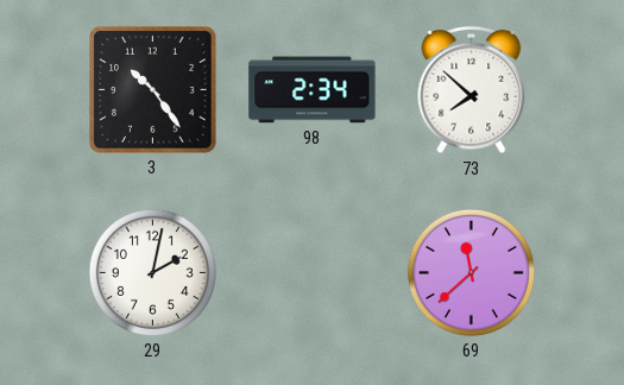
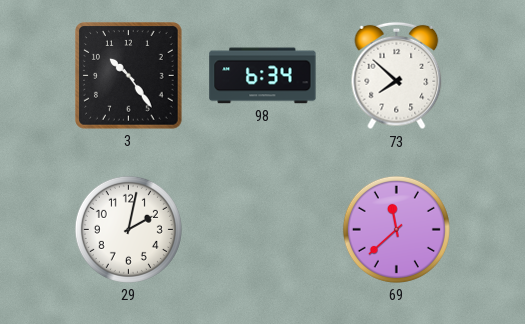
98: 2:34 -> 6:34
